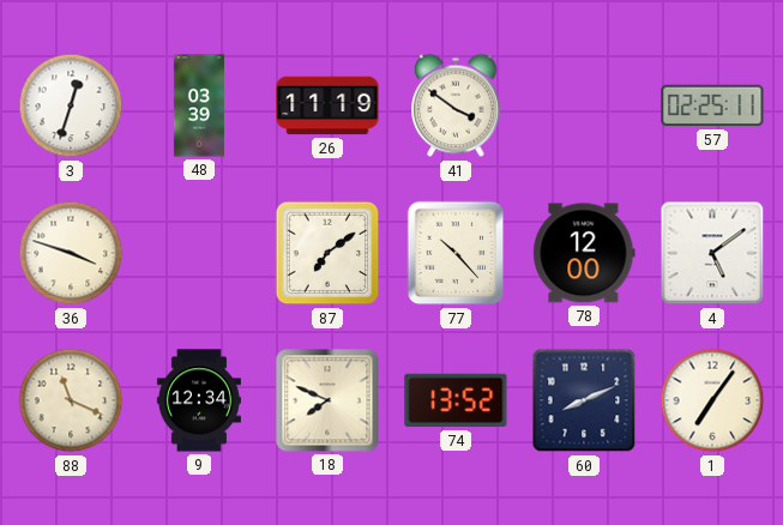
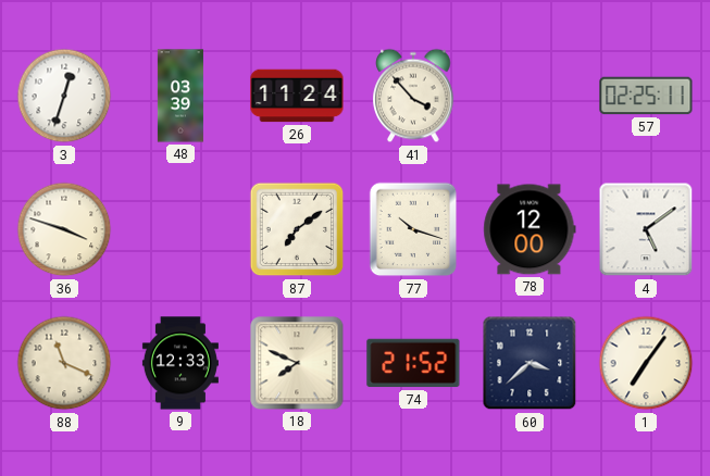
26: 11:19 -> 11:24
41: 3:51 -> 3:53
77: 10:23 -> 10:18
9: 12:34 -> 12:33
74: 13:52 -> 21:52
60: 8:11 -> 3:38
